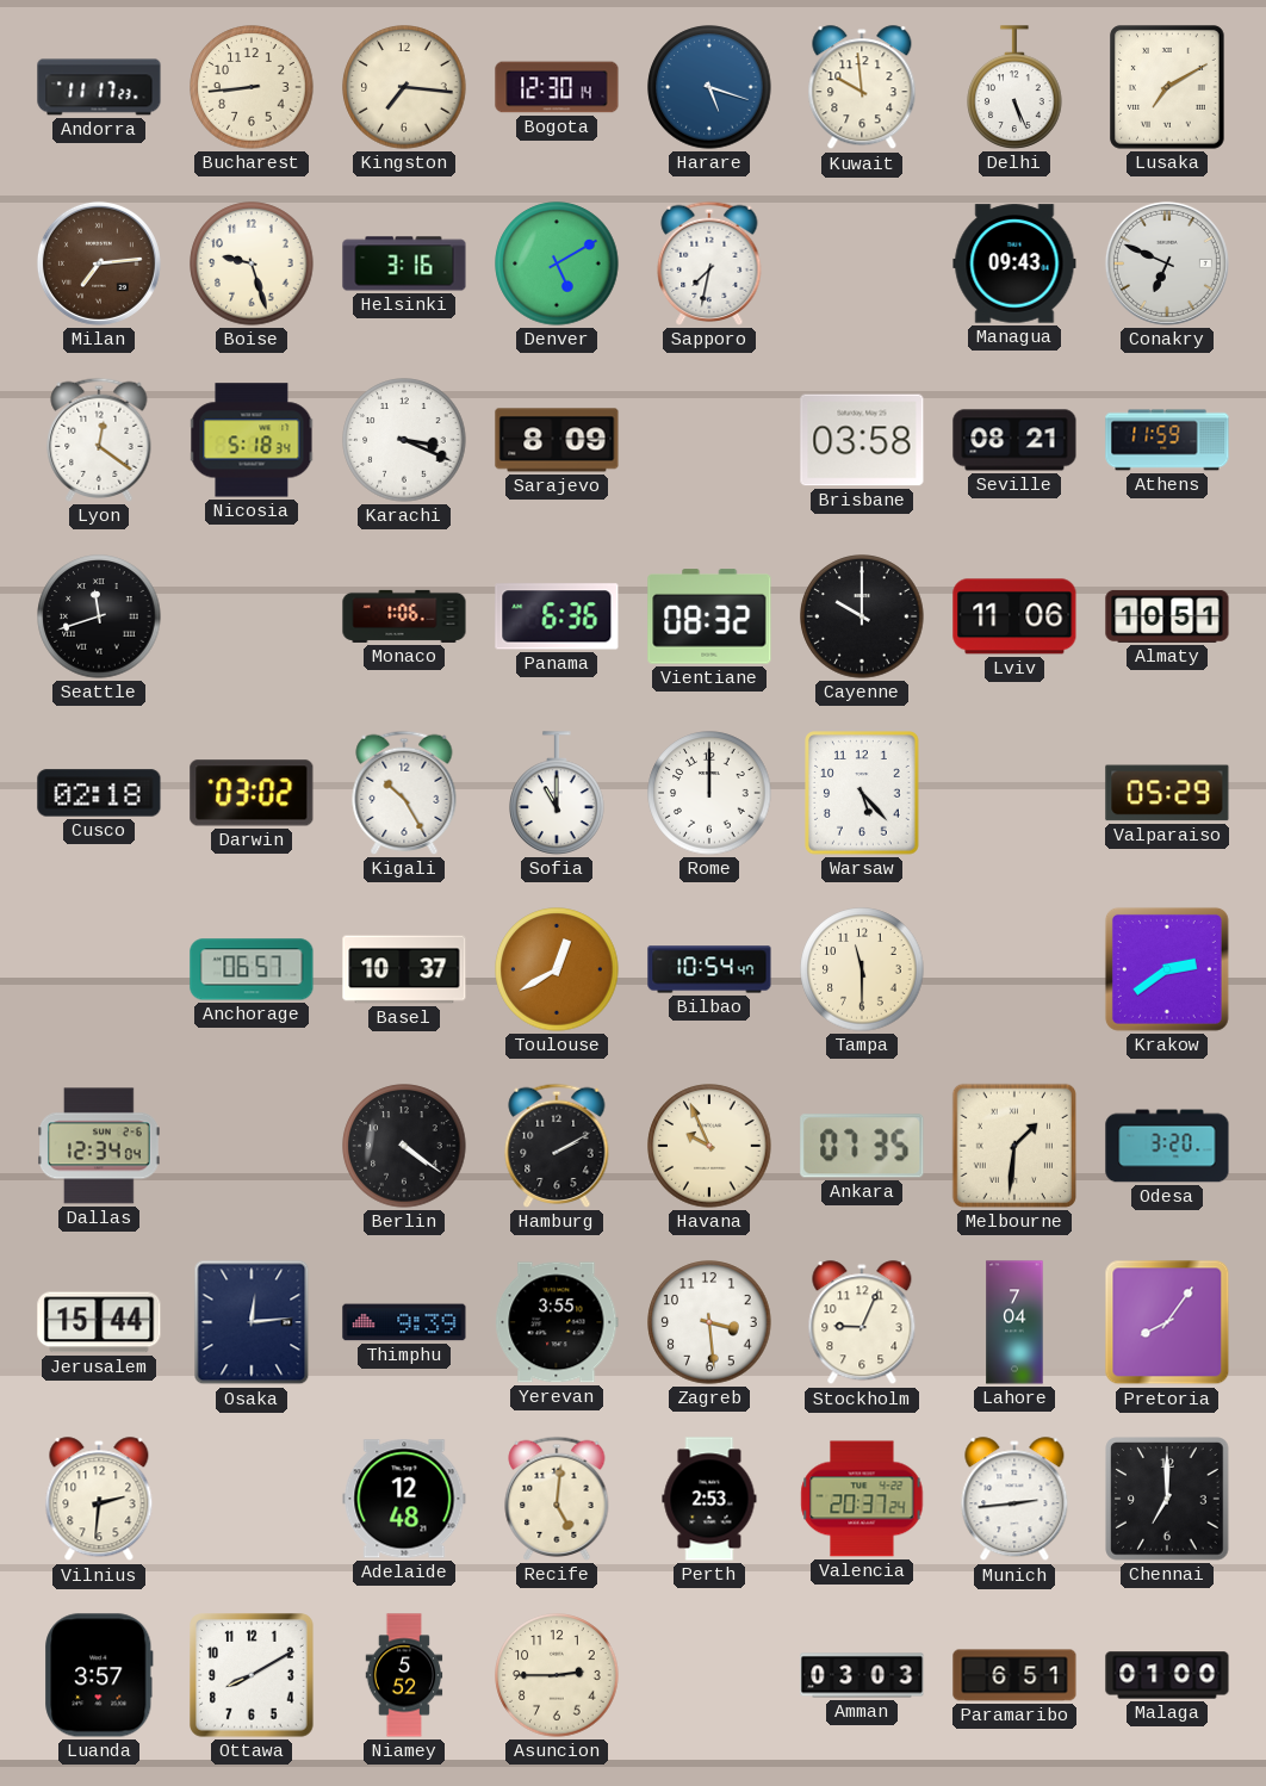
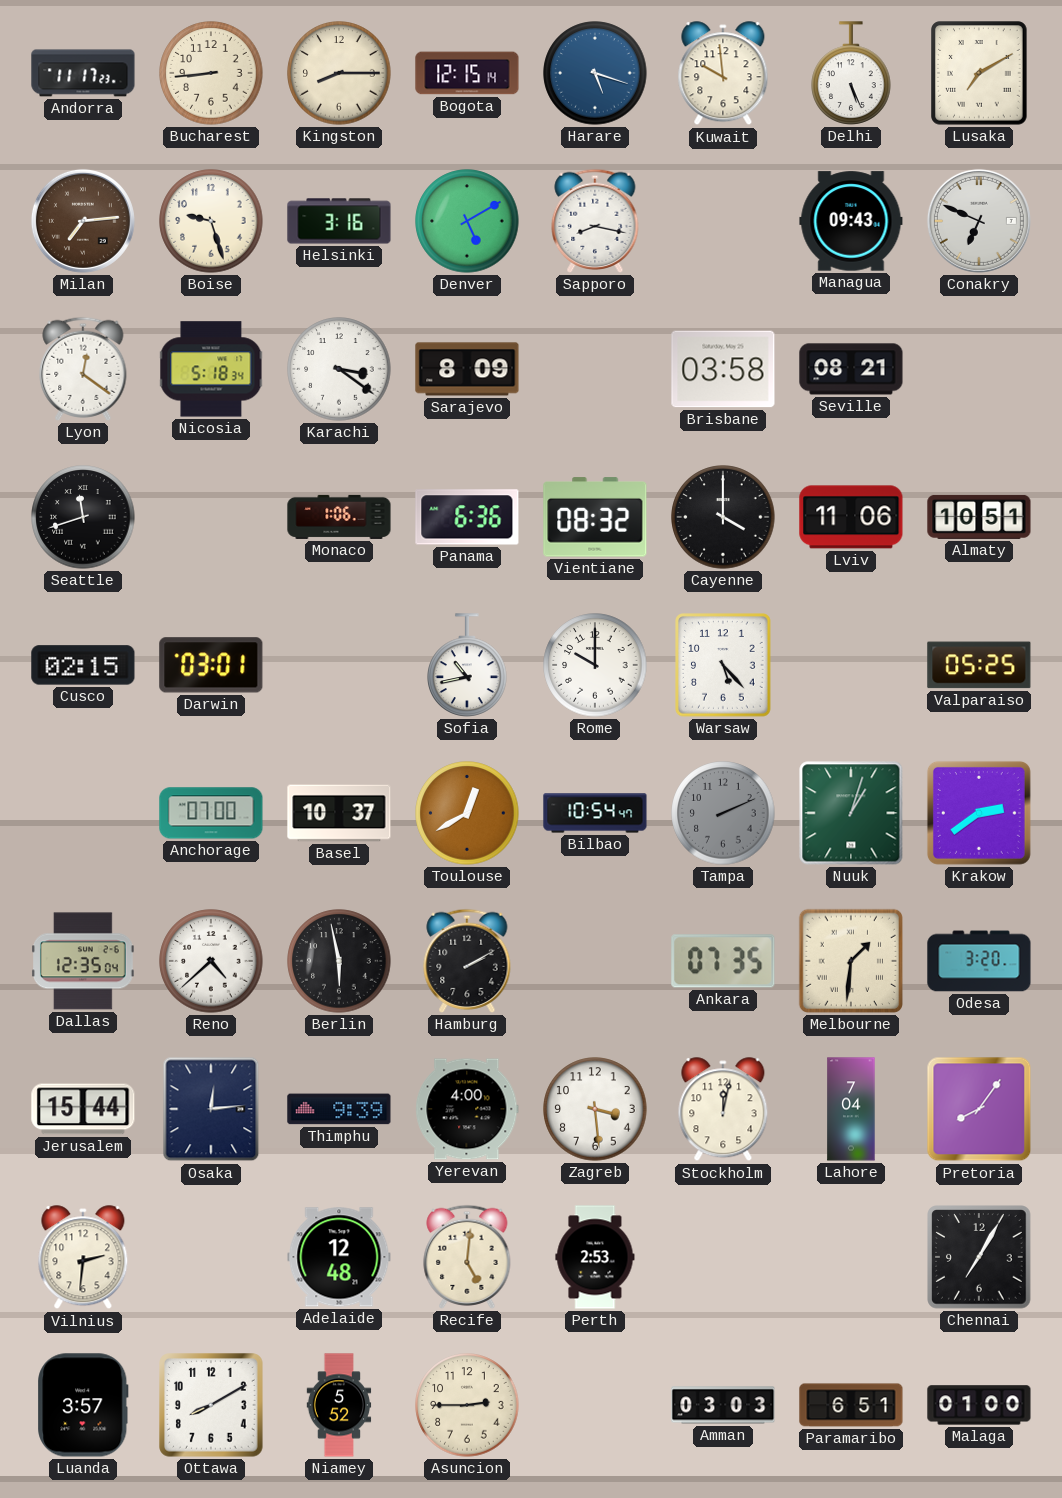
Kingston: 7:16 -> 8:15
Bogota: 12:30 -> 12:15
Sapporo: 7:32 -> 8:17
Karachi: 3:19 -> 3:21
Athens: 11:59 -> none
Cayenne: 10:00 -> 4:00
Cusco: 02:18 -> 02:15
Darwin: 03:02 -> 03:01
Kigali: 10:25 -> none
Sofia: 11:00 -> 10:43
Rome: 12:00 -> 10:00
Valparaiso: 05:29 -> 05:25
Anchorage: 06:57 -> 07:00
Tampa: 11:30 -> 2:11
Tampa dial: cream -> grey
Nuuk: none -> 1:03
Dallas: 12:34 -> 12:35
Reno: none -> 4:38
Berlin: 4:21 -> 5:58
Havana: 9:56 -> none
Yerevan: 3:55 -> 4:00
Stockholm: 9:04 -> 12:02
Valencia: 20:37 -> none
Munich: 2:44 -> none
Chennai: 7:00 -> 7:05
